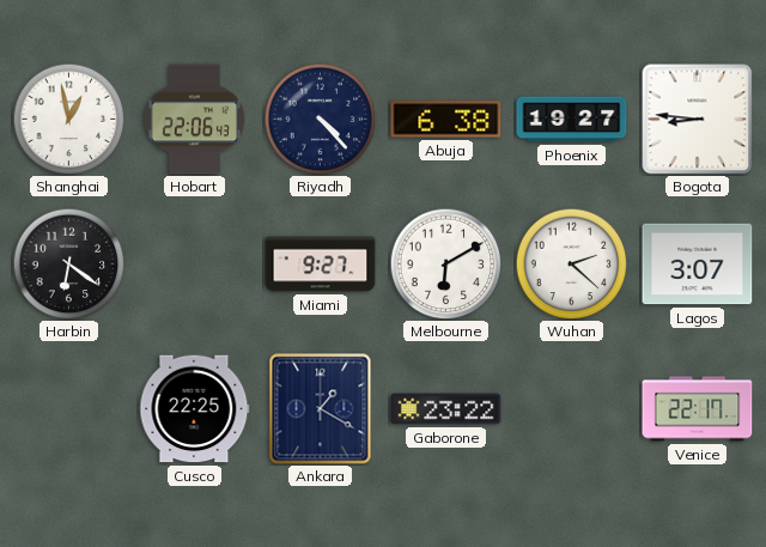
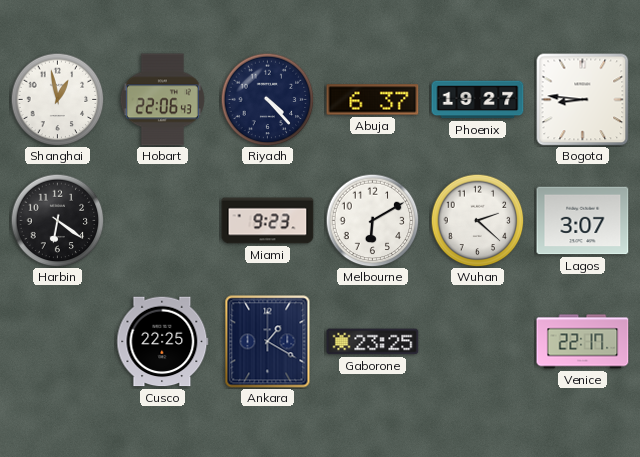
Abuja: 6:38 -> 6:37
Miami: 9:27 -> 9:23
Gaborone: 23:22 -> 23:25
